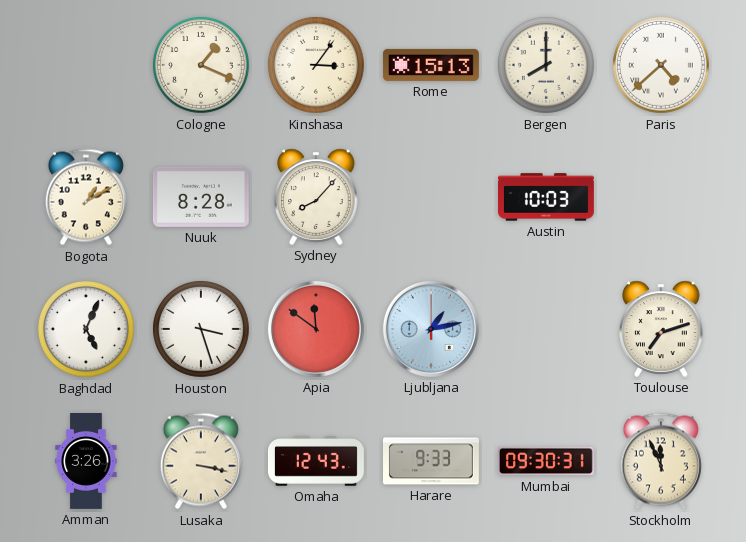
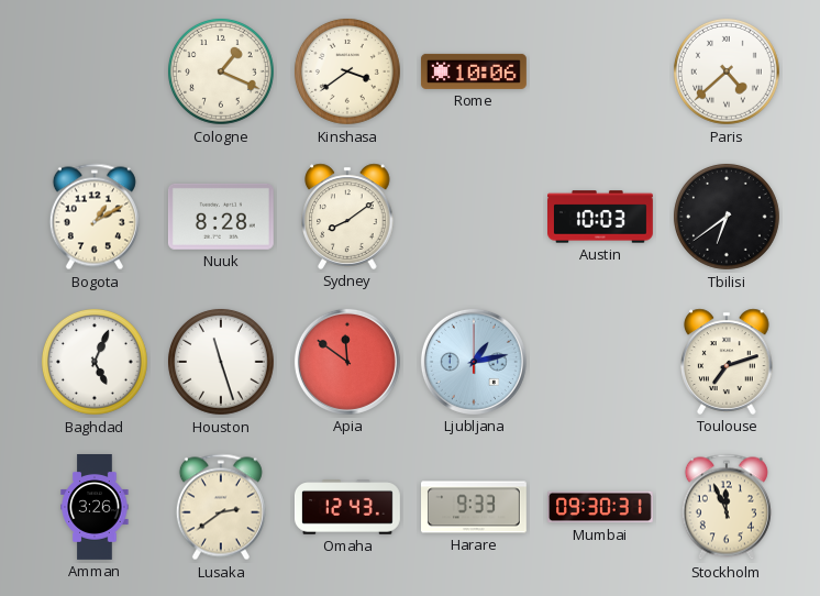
Kinshasa: 3:06 -> 3:39
Rome: 15:13 -> 10:06
Bergen: 8:00 -> none
Sydney: 8:07 -> 8:09
Tbilisi: none -> 6:39
Houston: 3:27 -> 11:27
Lusaka: 3:17 -> 2:39
